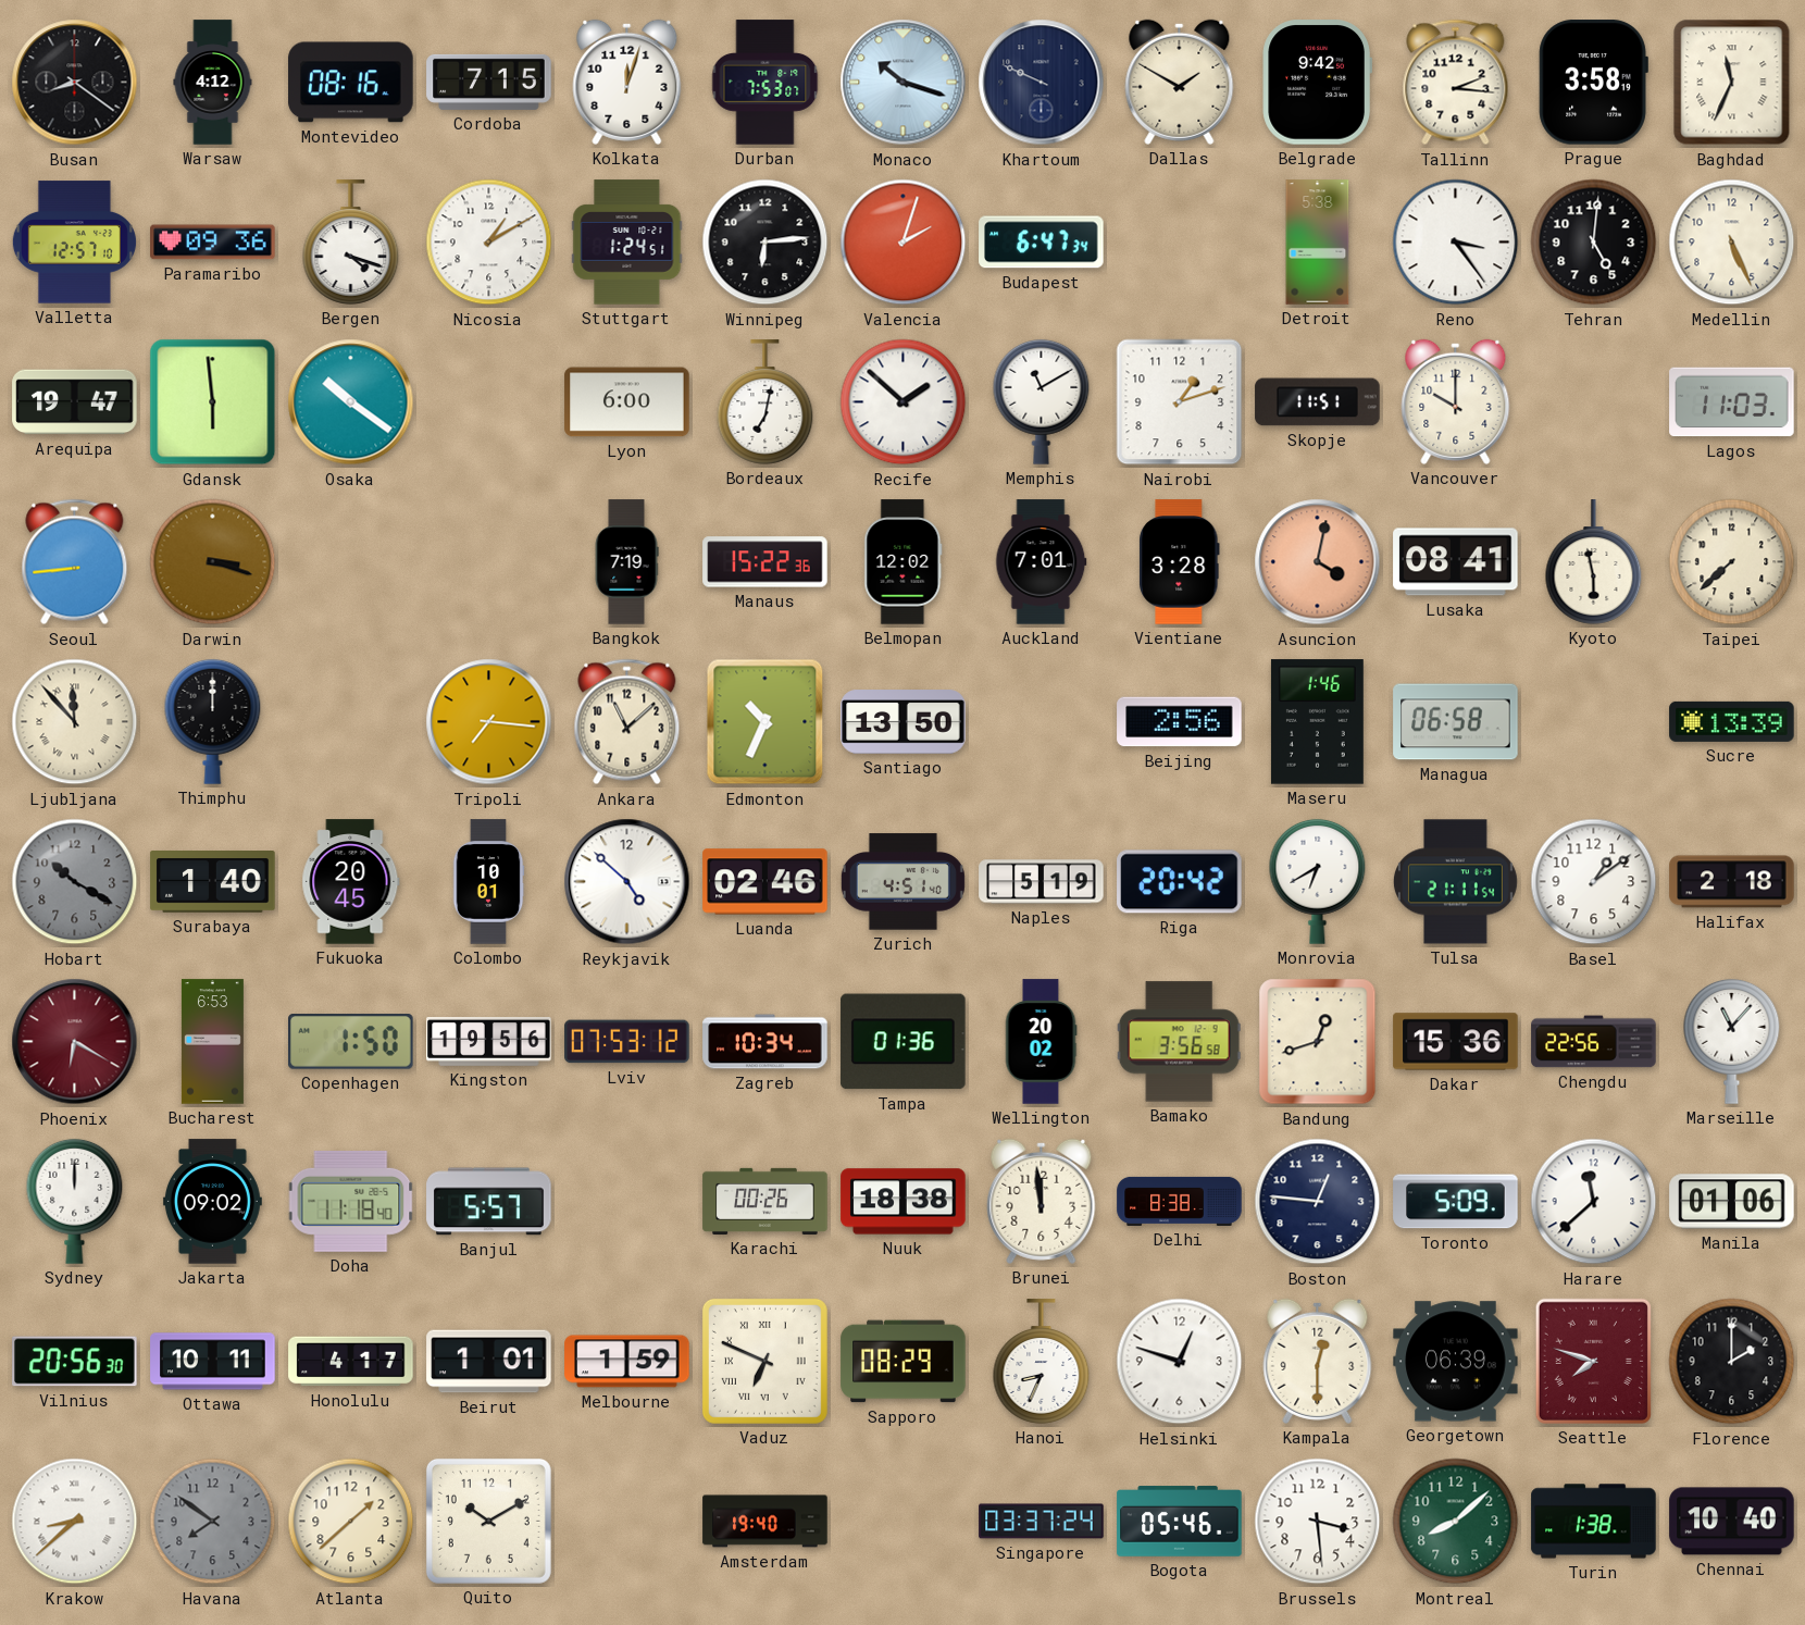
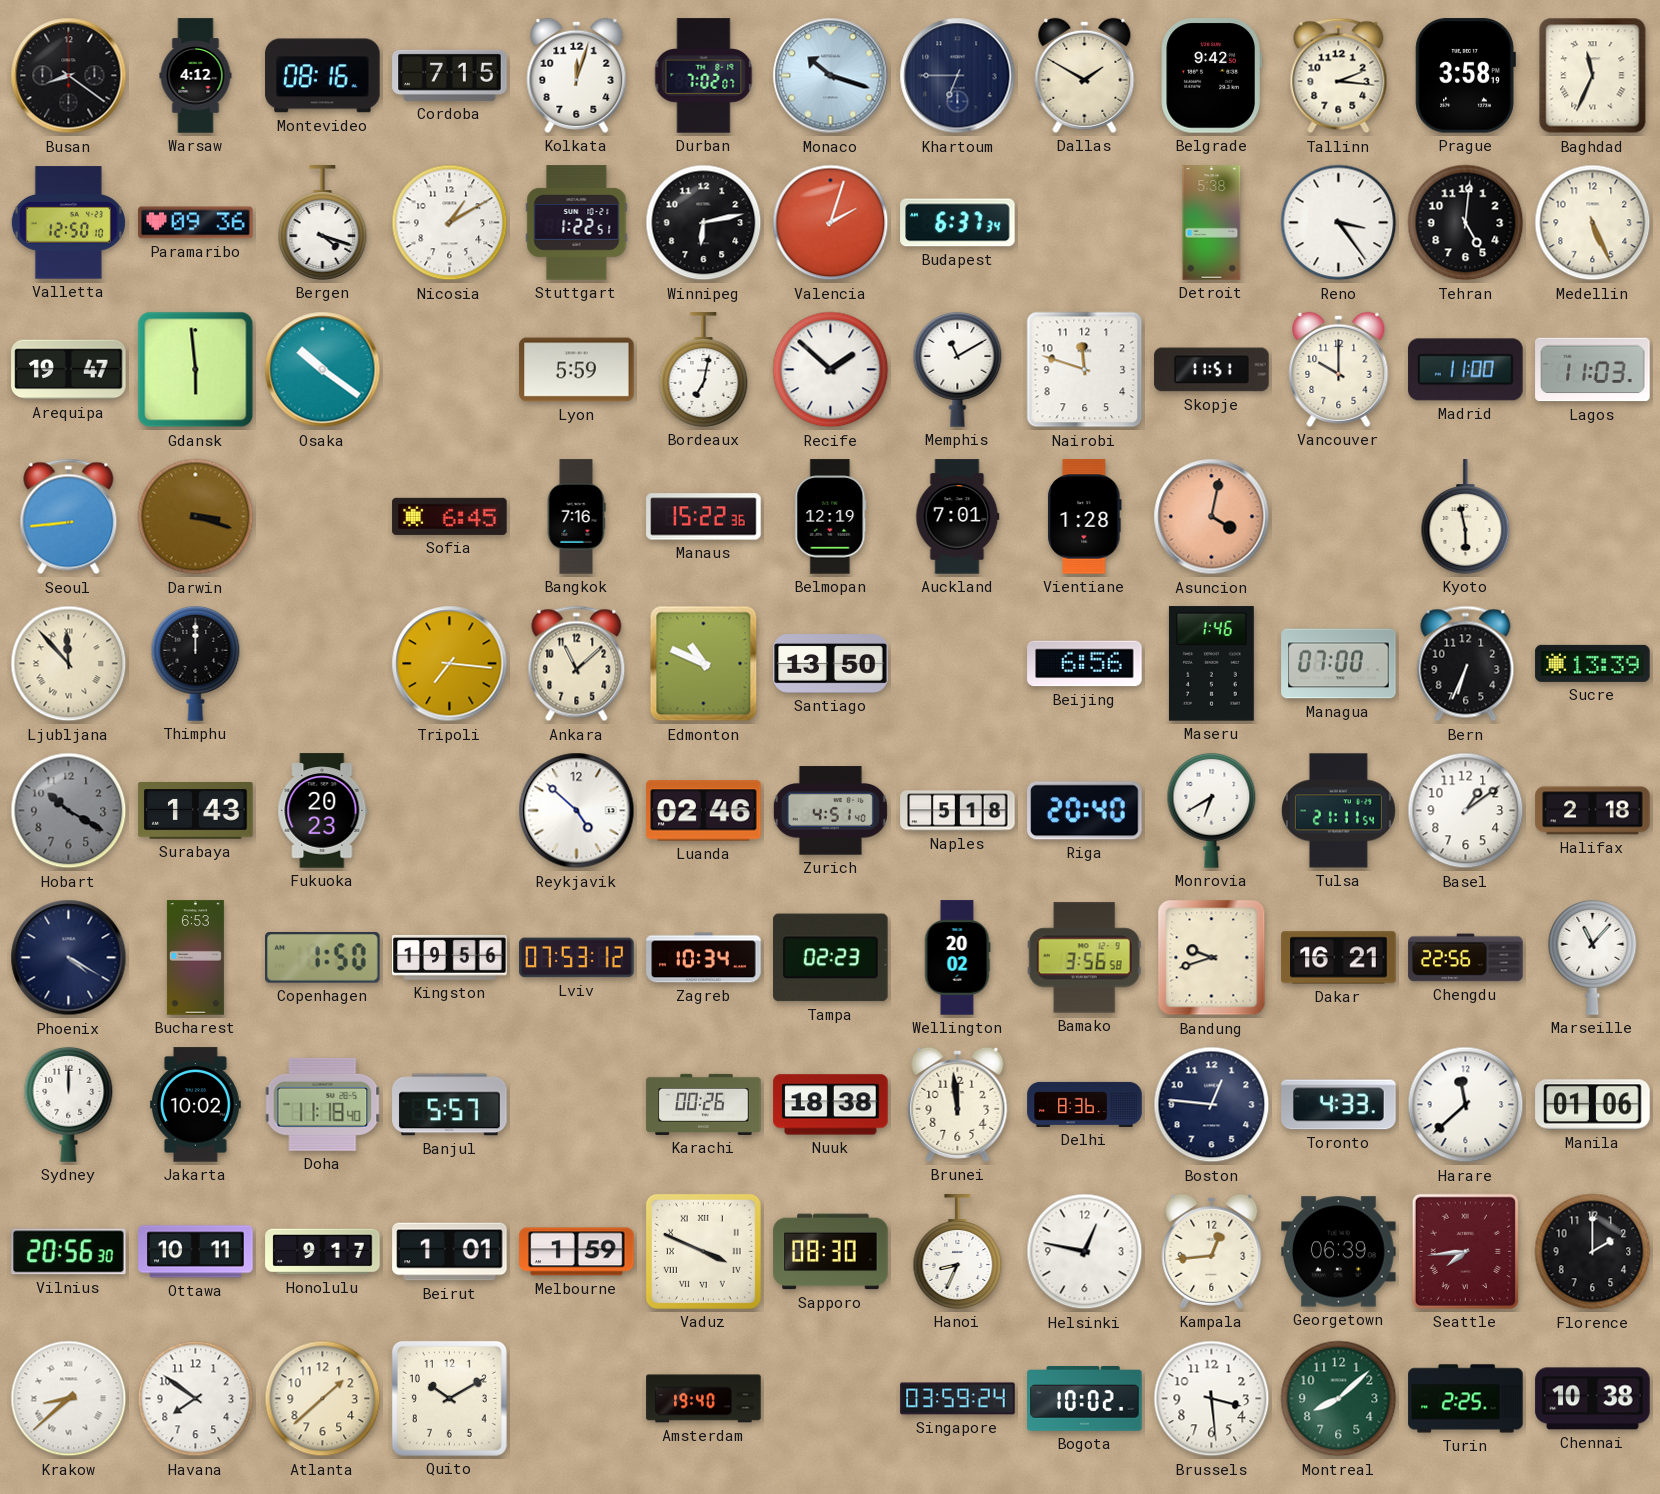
Durban: 7:53 -> 7:02
Khartoum: 9:49 -> 6:45
Valletta: 12:57 -> 12:50
Stuttgart: 1:24 -> 1:22
Winnipeg: 6:14 -> 6:13
Budapest: 6:47 -> 6:37
Lyon: 6:00 -> 5:59
Nairobi: 1:12 -> 11:48
Madrid: none -> 11:00
Sofia: none -> 6:45
Bangkok: 7:19 -> 7:16
Belmopan: 12:02 -> 12:19
Vientiane: 3:28 -> 1:28
Lusaka: 08:41 -> none
Taipei: 7:38 -> none
Edmonton: 10:34 -> 10:49
Beijing: 2:56 -> 6:56
Managua: 06:58 -> 07:00
Bern: none -> 6:34
Surabaya: 1:40 -> 1:43
Fukuoka: 20:45 -> 20:23
Colombo: 10:01 -> none
Naples: 5:19 -> 5:18
Riga: 20:42 -> 20:40
Phoenix: 6:20 -> 4:20
Phoenix dial: burgundy -> navy
Tampa: 01:36 -> 02:23
Bandung: 12:42 -> 9:42
Dakar: 15:36 -> 16:21
Jakarta: 09:02 -> 10:02
Delhi: 8:38 -> 8:36
Toronto: 5:09 -> 4:33
Honolulu: 4:17 -> 9:17
Vaduz: 6:49 -> 3:49
Sapporo: 08:29 -> 08:30
Helsinki: 12:48 -> 12:47
Kampala: 12:30 -> 12:44
Seattle: 7:48 -> 7:44
Havana dial: grey -> white
Singapore: 03:37 -> 03:59
Bogota: 05:46 -> 10:02
Turin: 1:38 -> 2:25
Chennai: 10:40 -> 10:38
